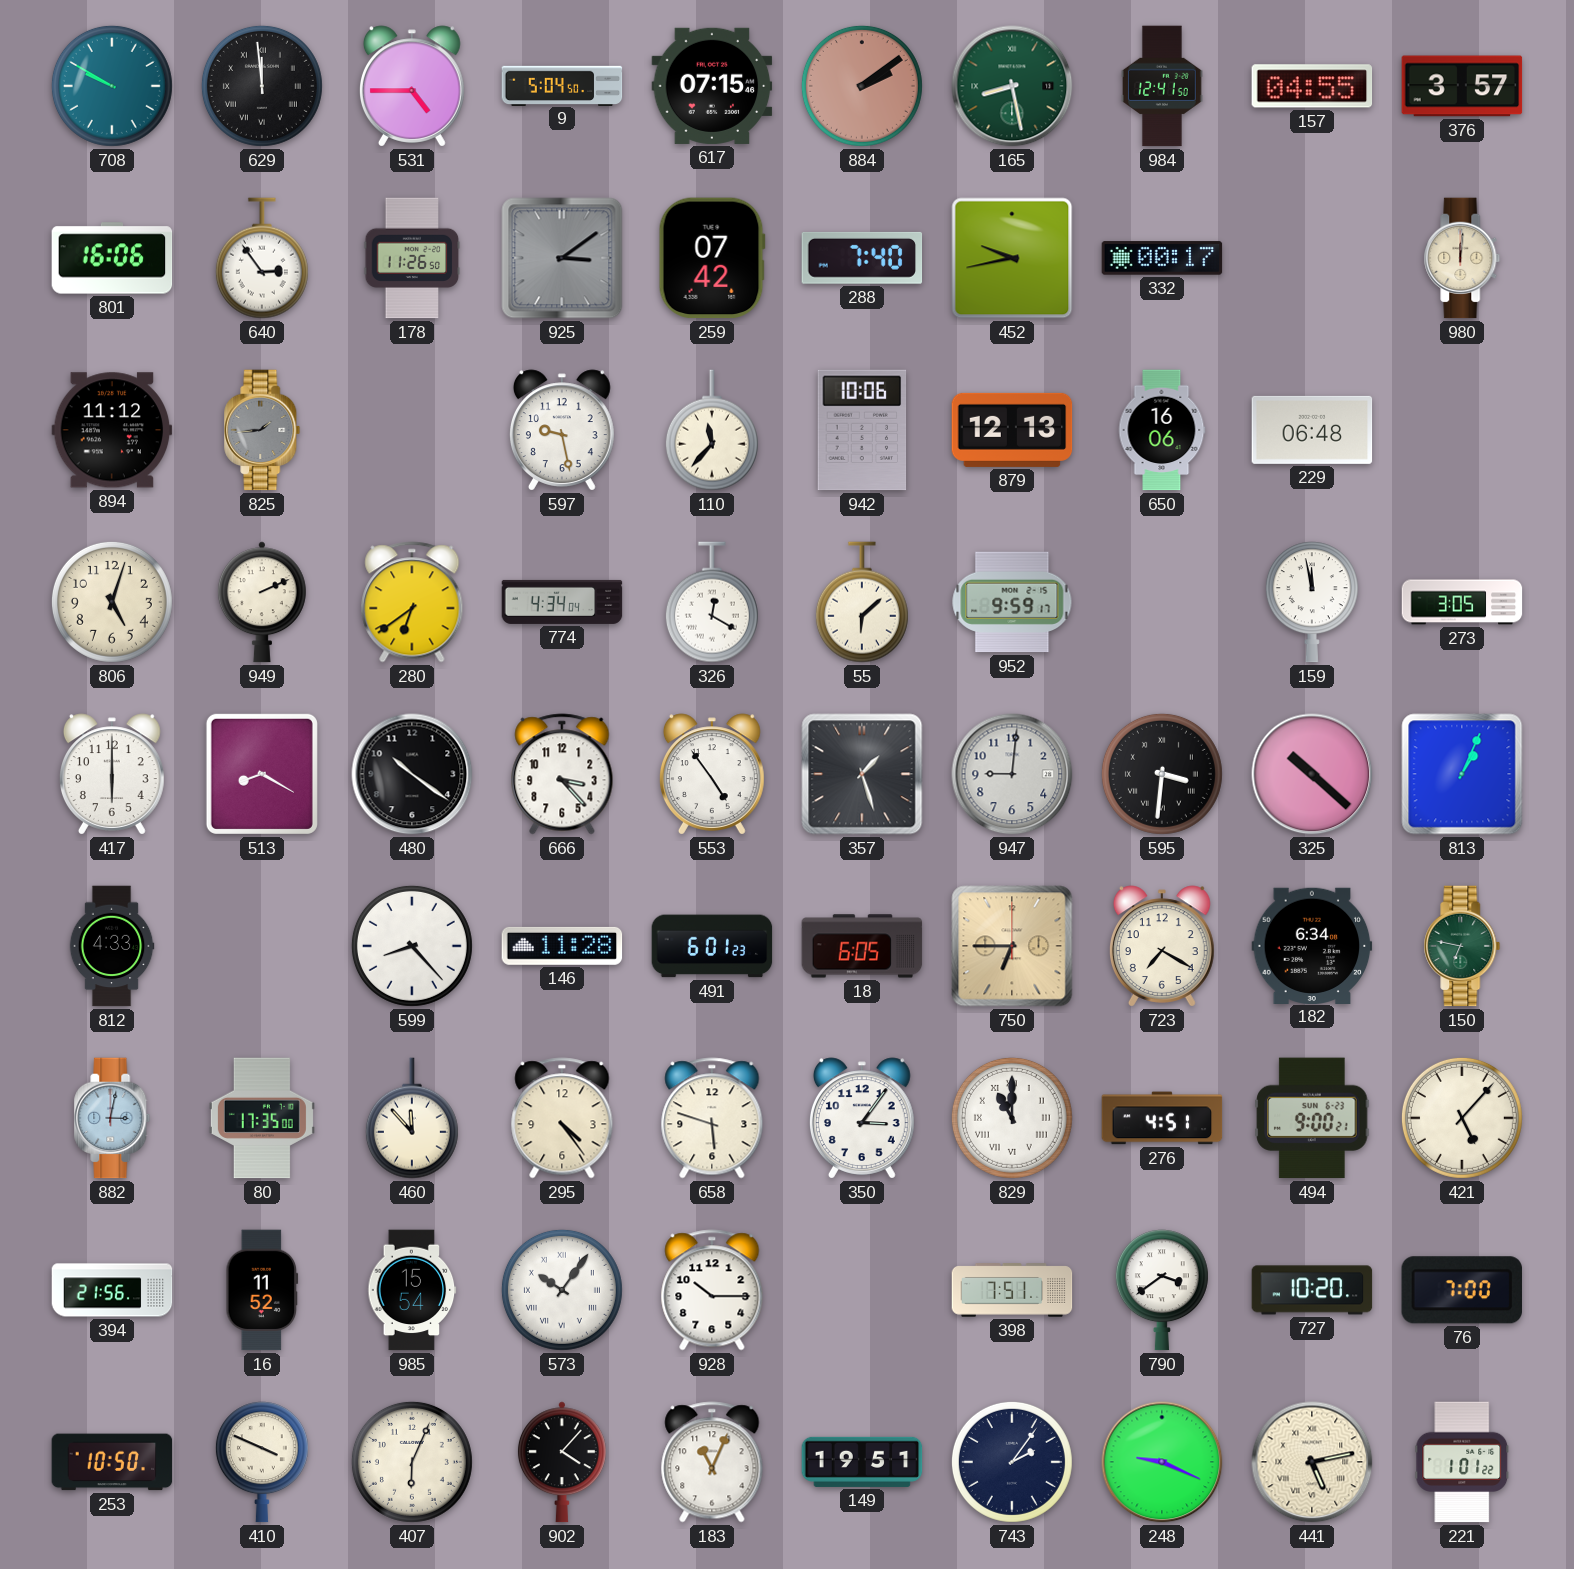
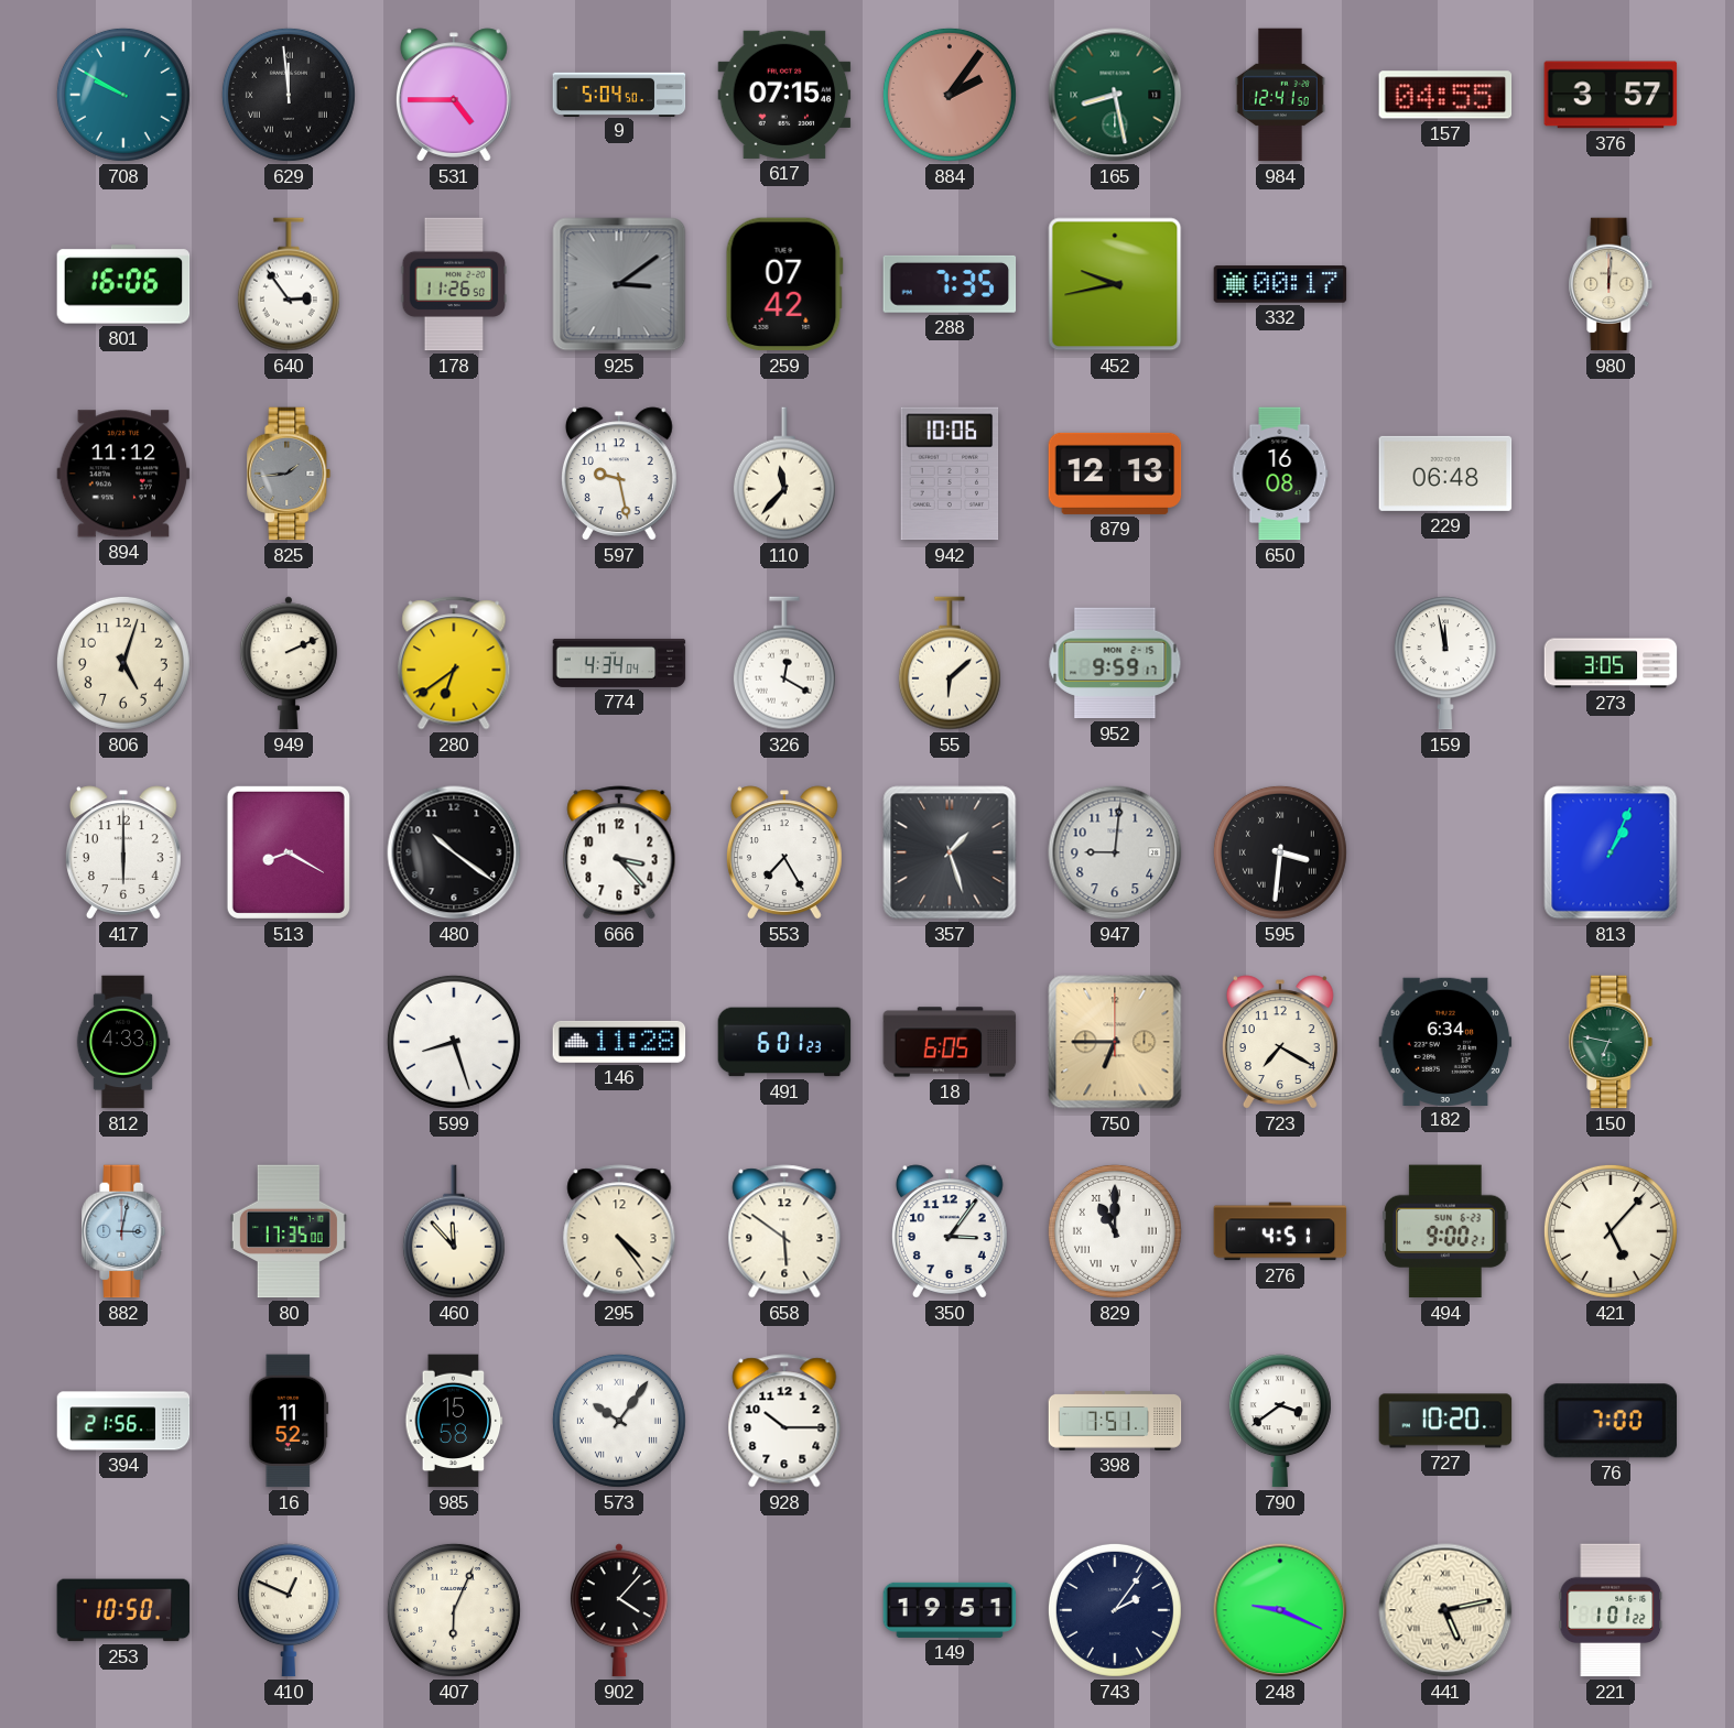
884: 2:09 -> 2:06
288: 7:40 -> 7:35
650: 16:06 -> 16:08
553: 4:54 -> 7:25
325: 10:22 -> none
599: 8:23 -> 8:27
658: 5:48 -> 5:51
985: 15:54 -> 15:58
410: 3:49 -> 12:49
183: 11:04 -> none
